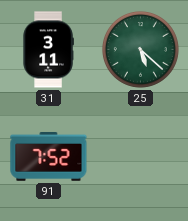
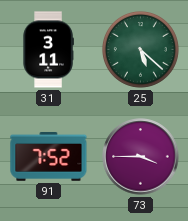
73: none -> 3:45
